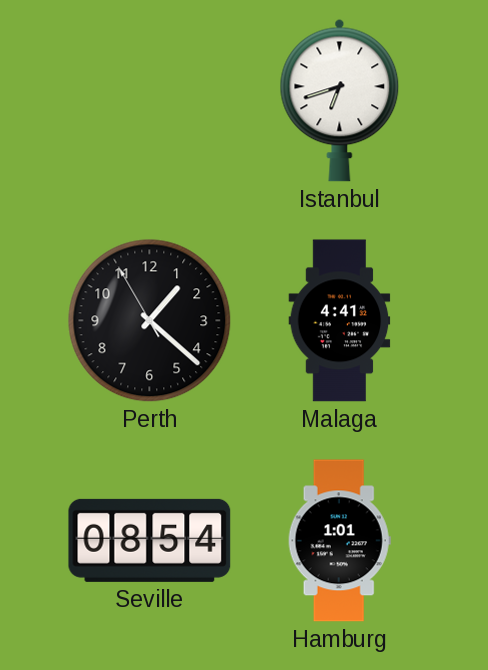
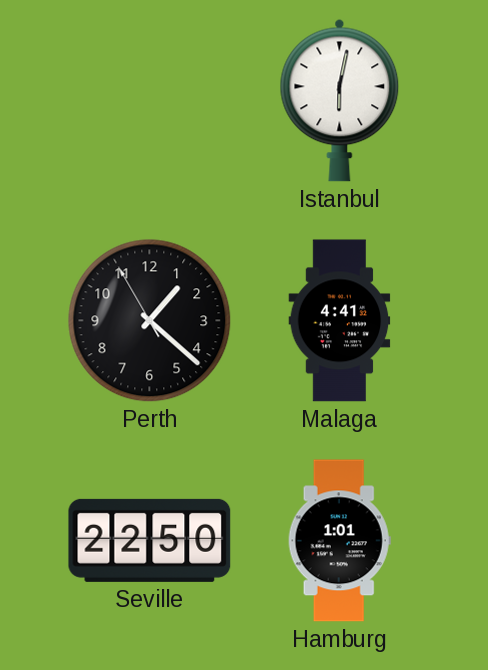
Istanbul: 6:42 -> 6:02
Seville: 08:54 -> 22:50
